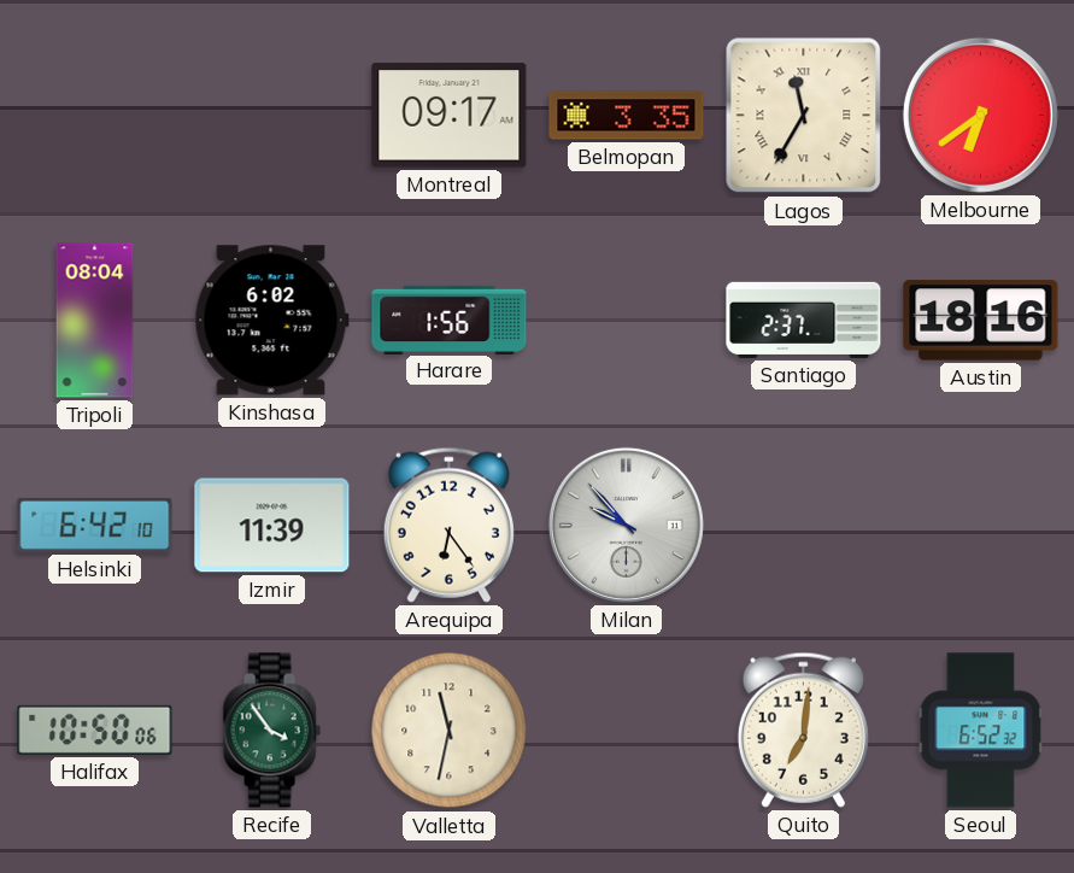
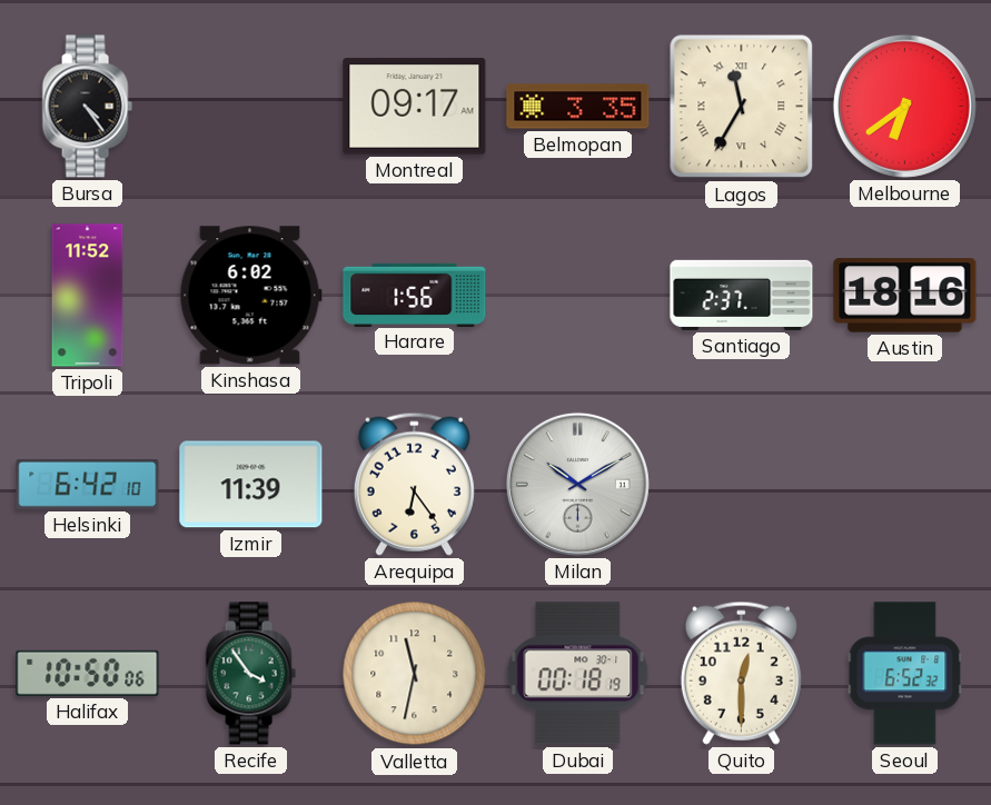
Bursa: none -> 4:24
Tripoli: 08:04 -> 11:52
Milan: 9:53 -> 10:10
Dubai: none -> 00:18
Quito: 7:01 -> 12:30
